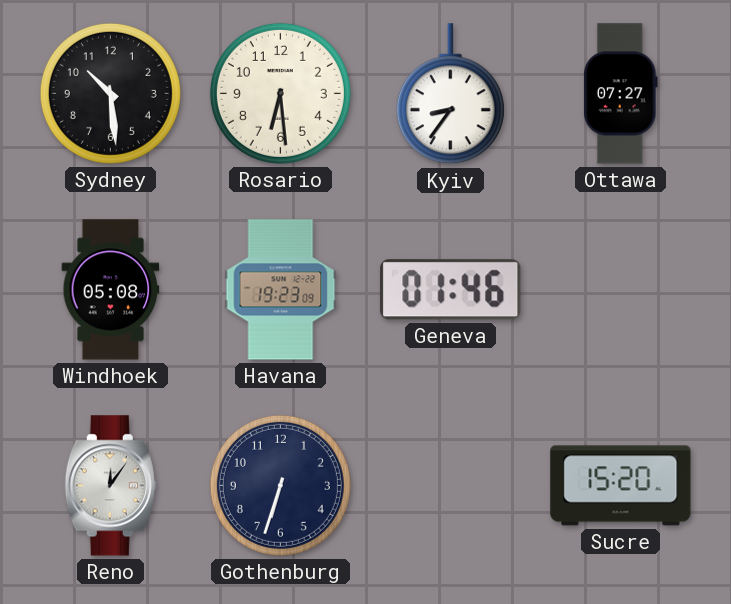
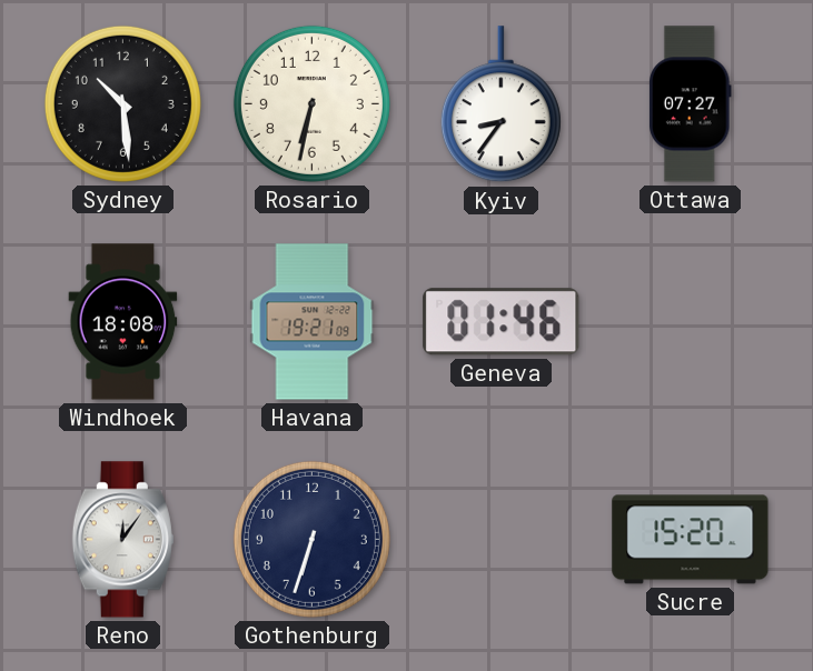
Rosario: 6:29 -> 6:32
Windhoek: 05:08 -> 18:08
Havana: 19:23 -> 19:21
